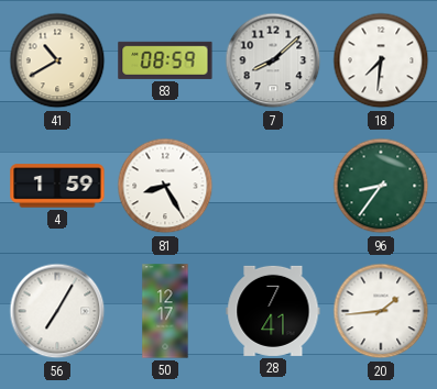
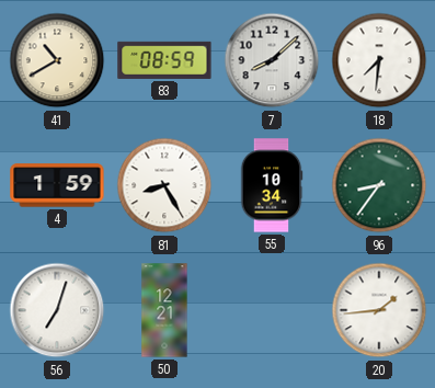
55: none -> 10:34
56: 7:05 -> 7:03
50: 12:17 -> 12:21
28: 7:41 -> none
